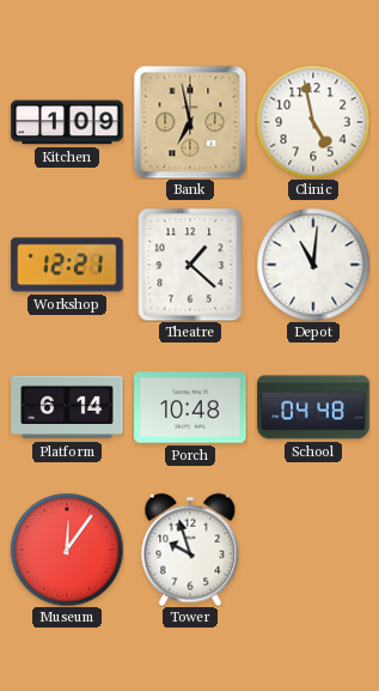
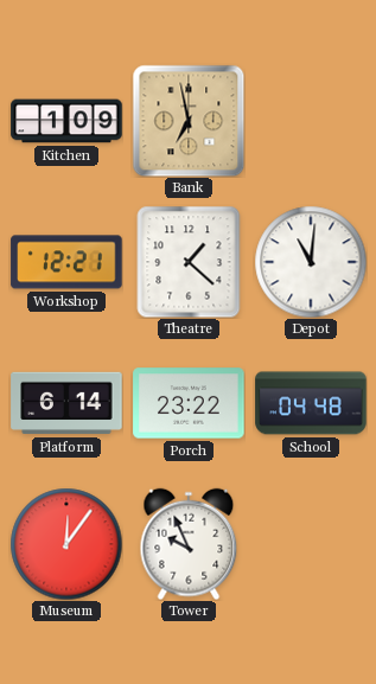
Clinic: 4:58 -> none
Porch: 10:48 -> 23:22
Tower: 9:57 -> 9:56
